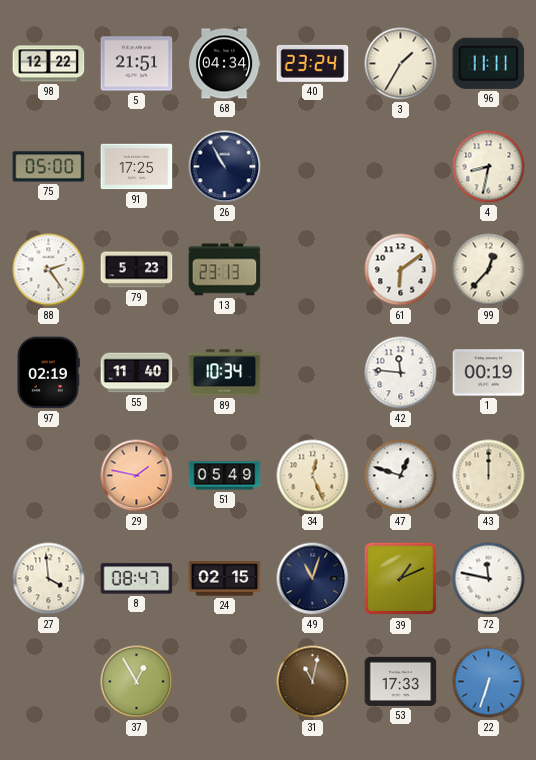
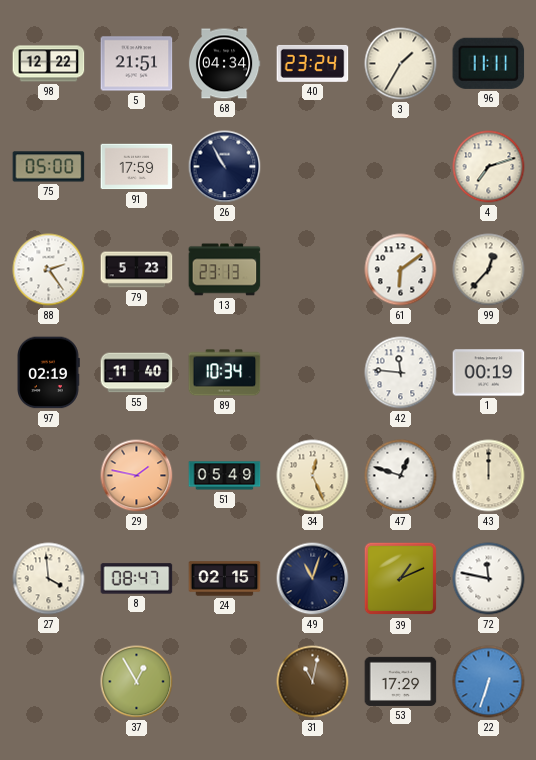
91: 17:25 -> 17:59
4: 8:32 -> 7:12
53: 17:33 -> 17:29
